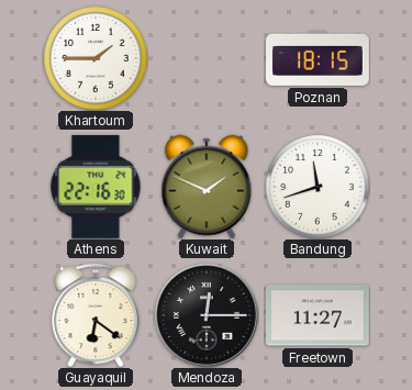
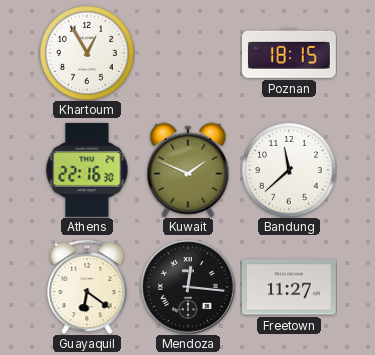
Khartoum: 1:45 -> 12:55
Bandung: 11:42 -> 11:38
Mendoza: 12:15 -> 12:16
